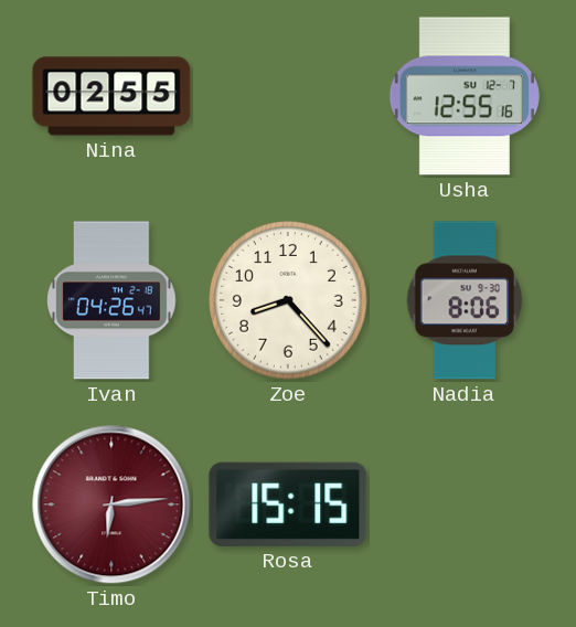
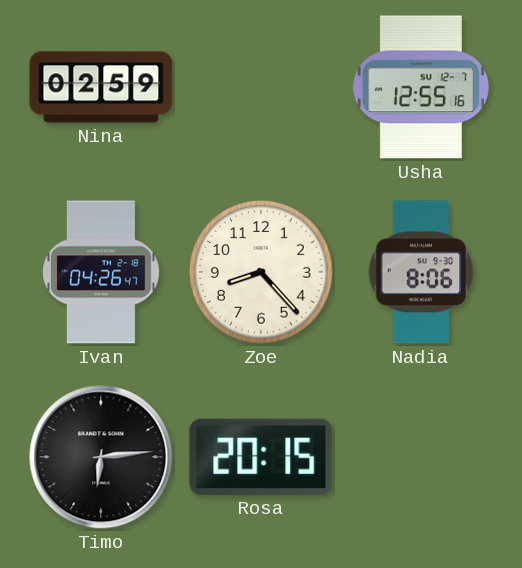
Nina: 02:55 -> 02:59
Timo dial: burgundy -> black
Rosa: 15:15 -> 20:15
